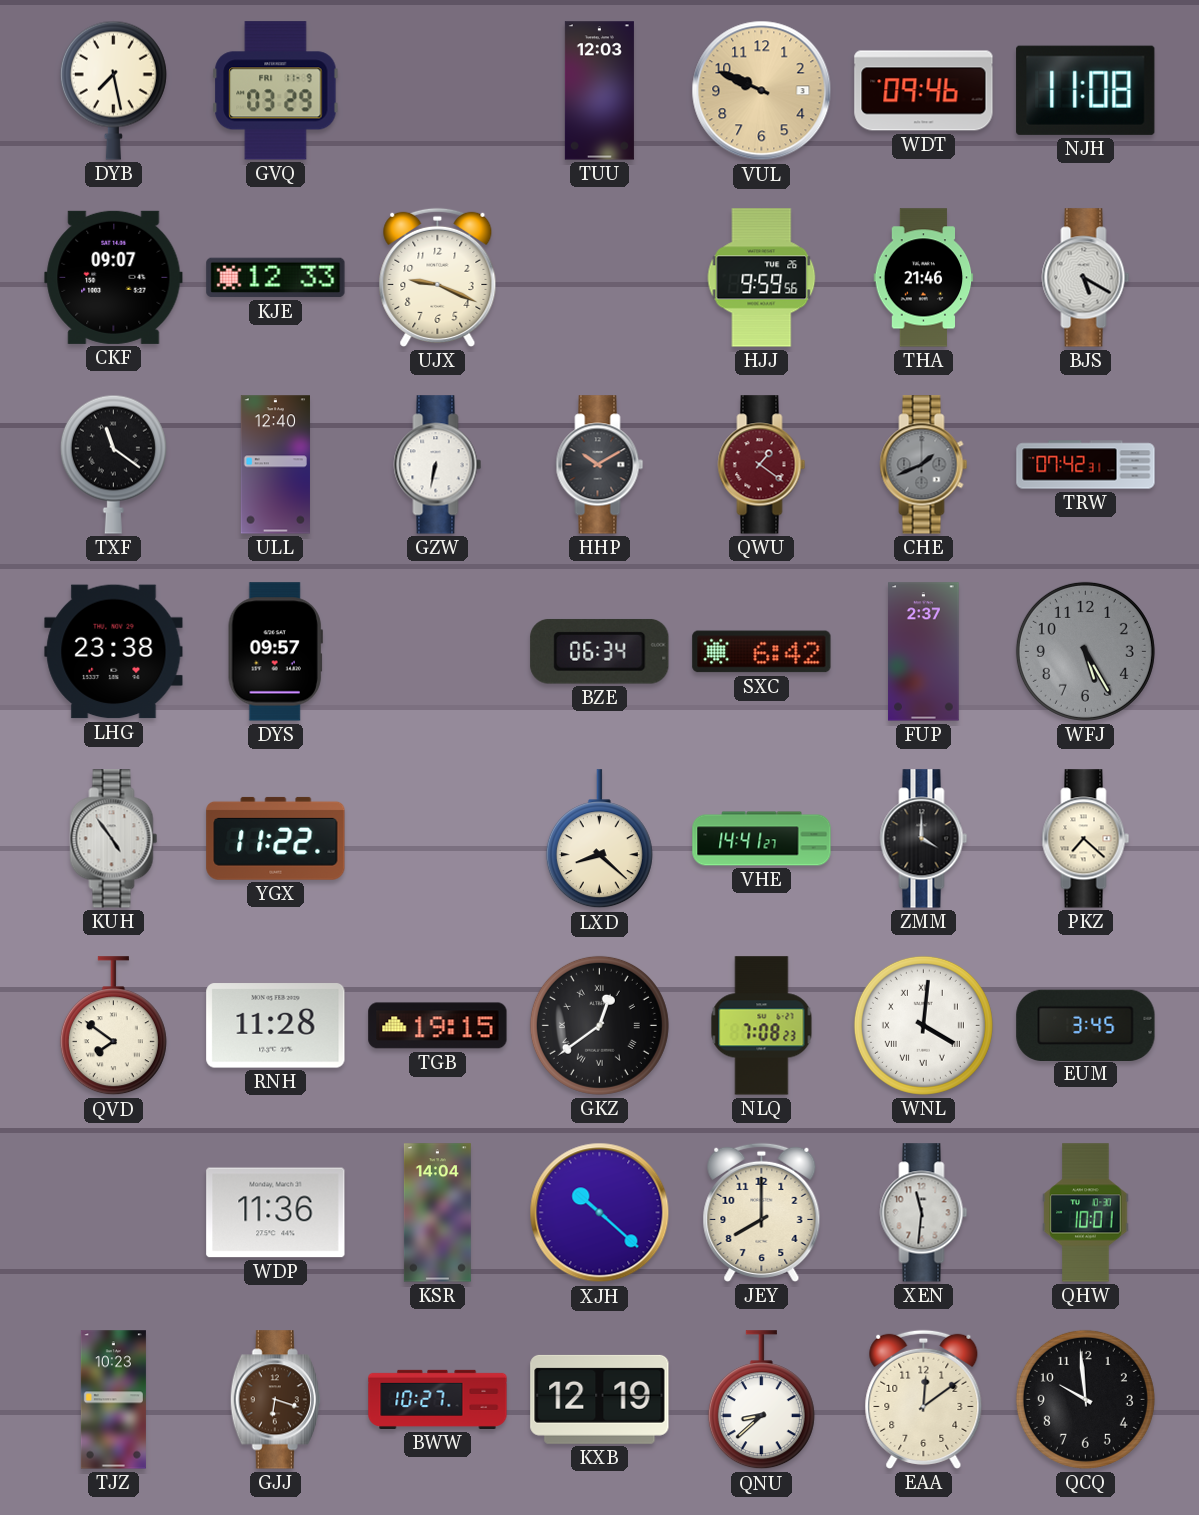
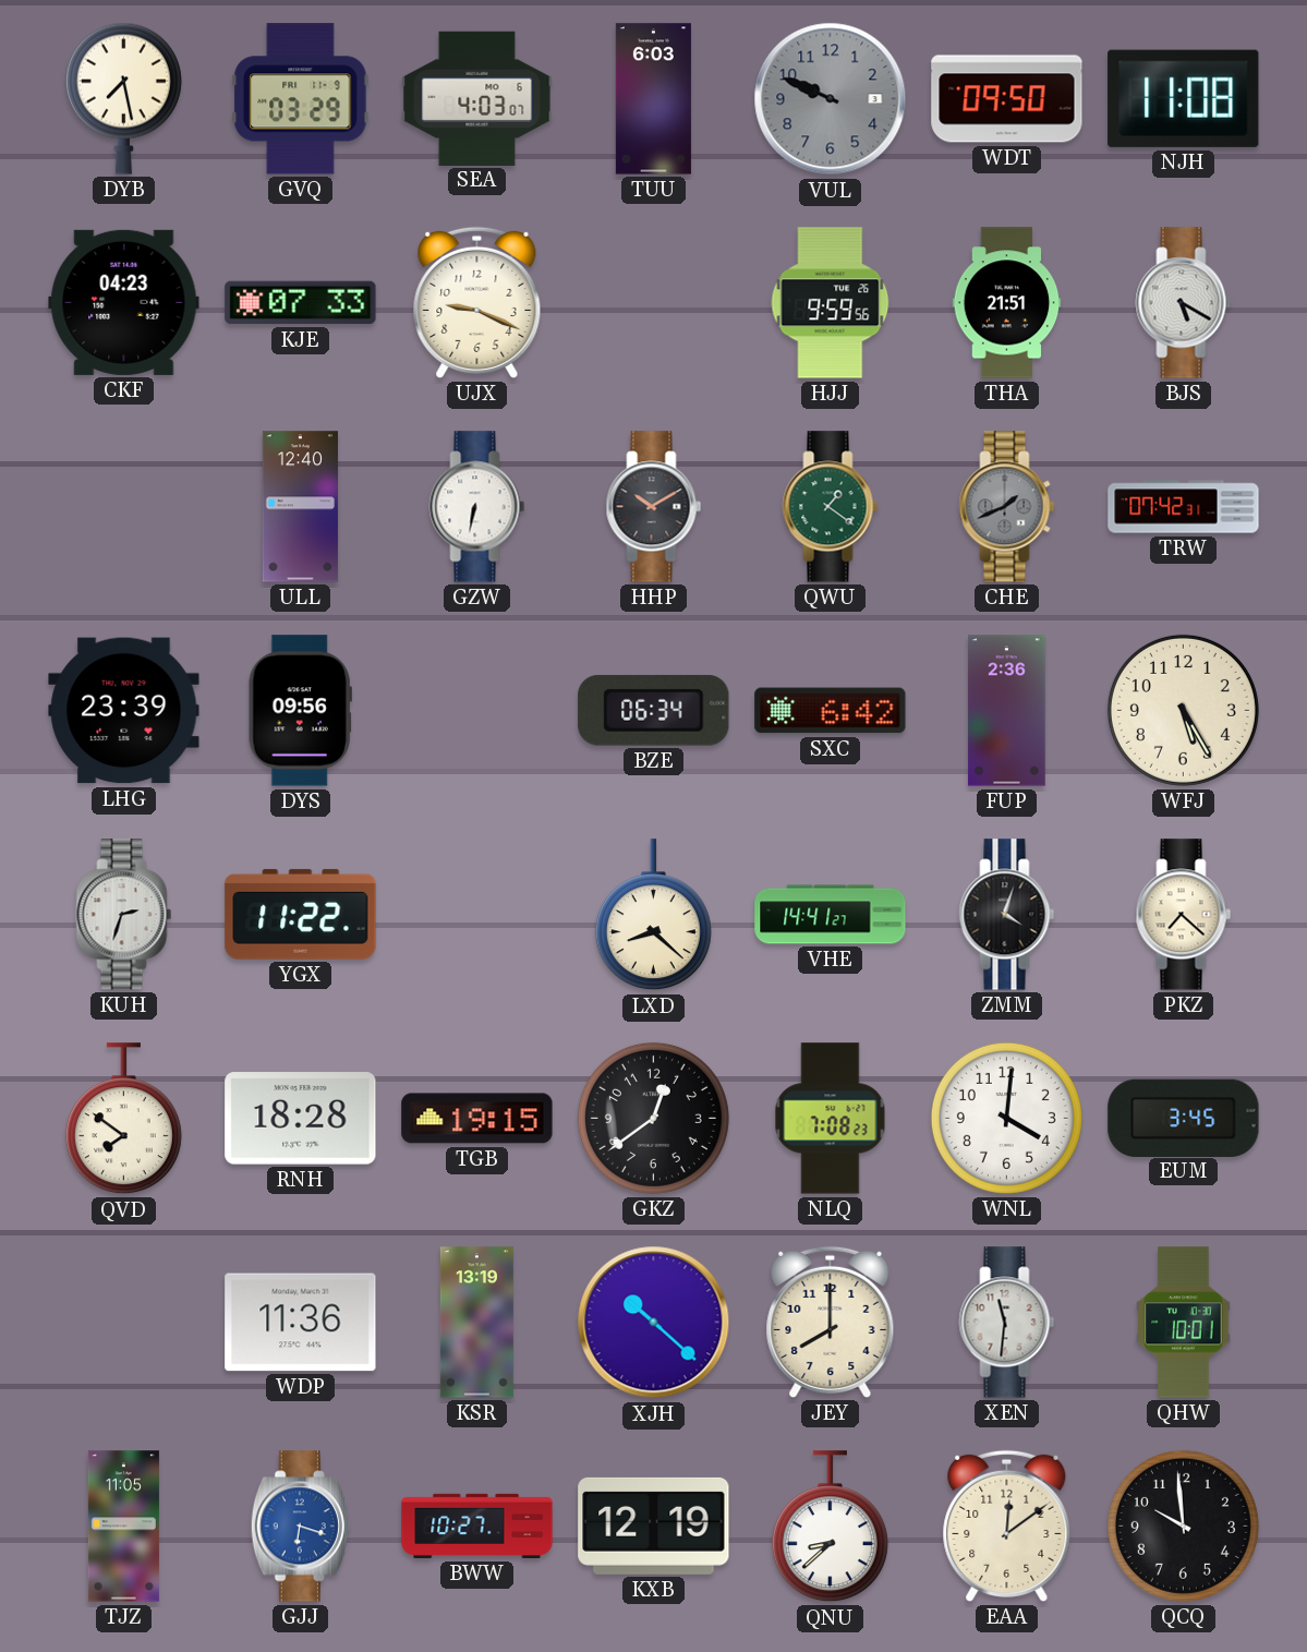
SEA: none -> 4:03
TUU: 12:03 -> 6:03
VUL dial: champagne -> grey
WDT: 09:46 -> 09:50
CKF: 09:07 -> 04:23
KJE: 12:33 -> 07:33
THA: 21:46 -> 21:51
TXF: 11:21 -> none
QWU dial: burgundy -> green
LHG: 23:38 -> 23:39
DYS: 09:57 -> 09:56
FUP: 2:37 -> 2:36
WFJ dial: grey -> cream
KUH: 4:54 -> 2:33
ZMM: 4:00 -> 4:03
RNH: 11:28 -> 18:28
GKZ numerals: Roman -> Arabic
WNL numerals: Roman -> Arabic
KSR: 14:04 -> 13:19
TJZ: 10:23 -> 11:05
GJJ dial: brown -> blue
